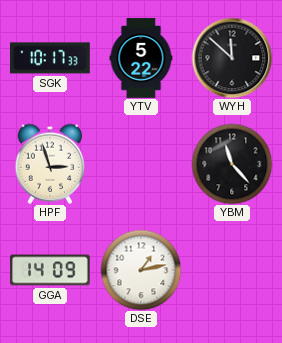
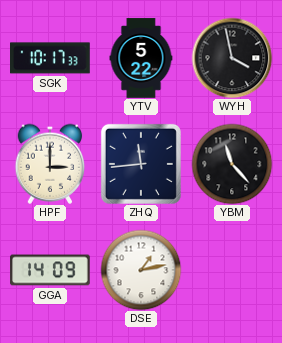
WYH: 11:52 -> 3:58
HPF: 2:57 -> 3:00
ZHQ: none -> 11:44
